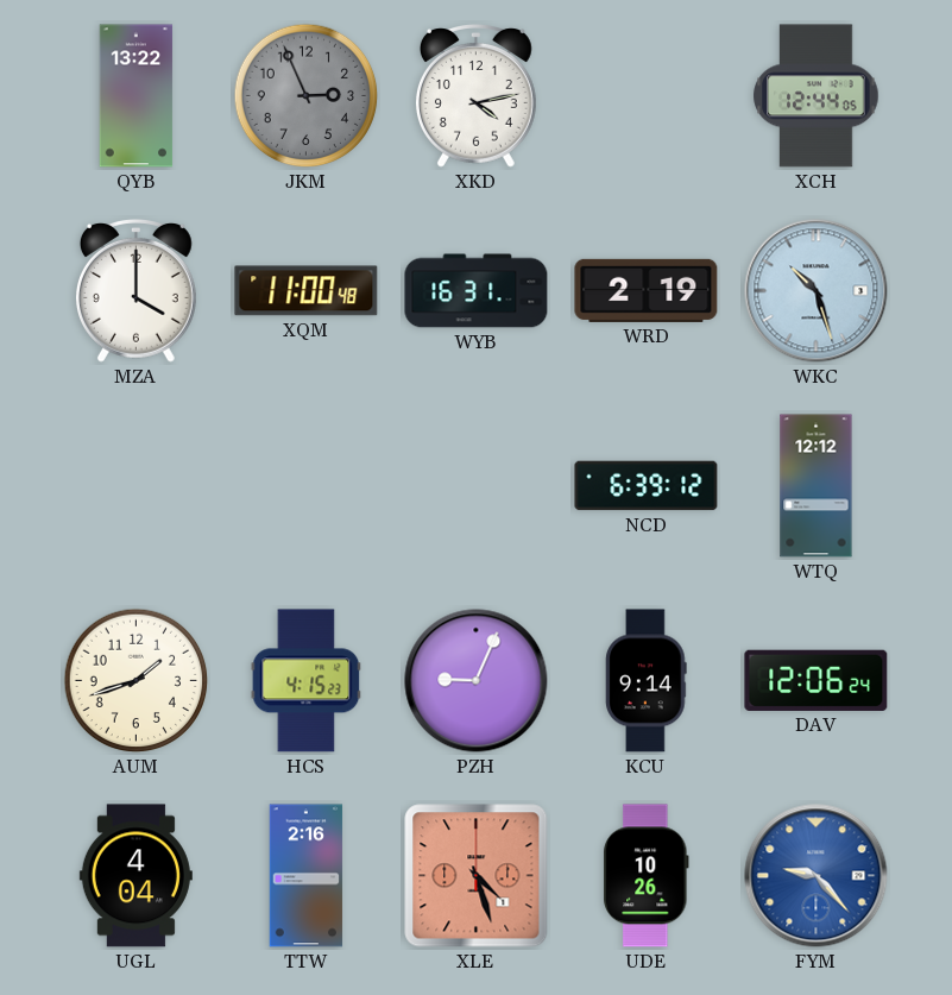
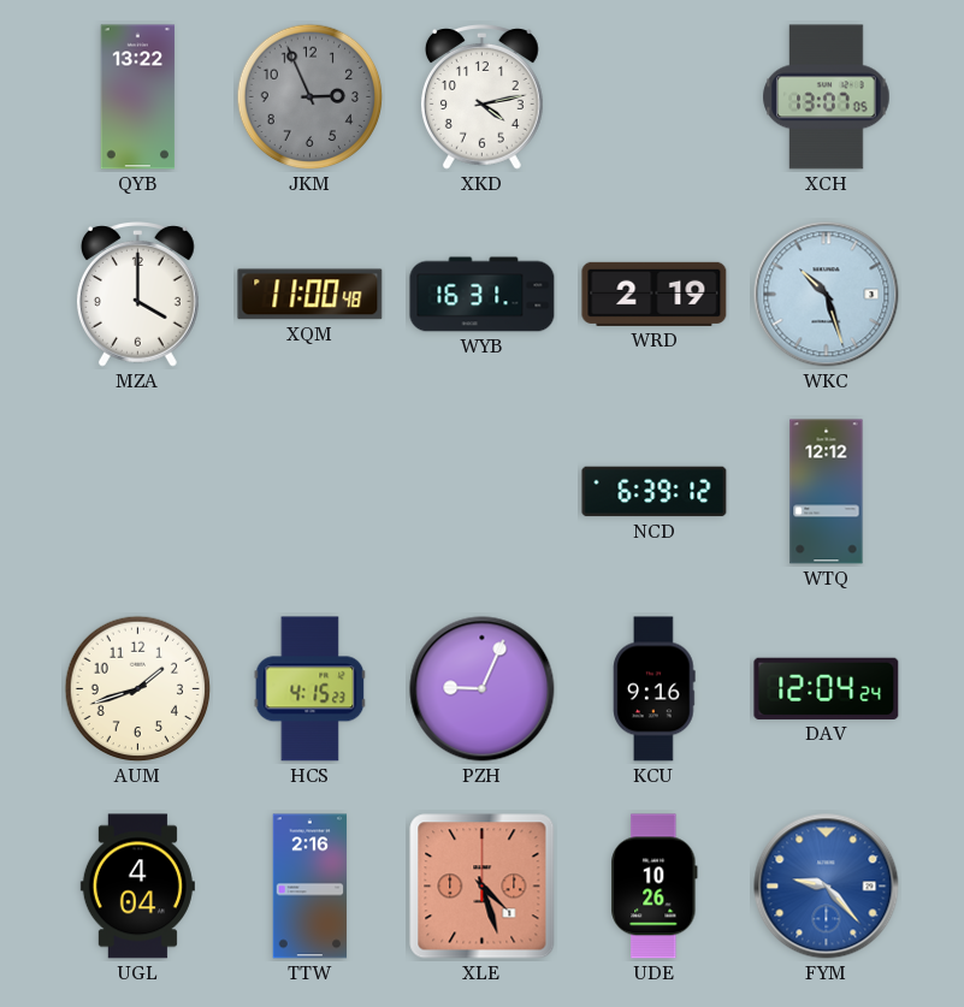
XCH: 12:44 -> 13:07
KCU: 9:14 -> 9:16
DAV: 12:06 -> 12:04
